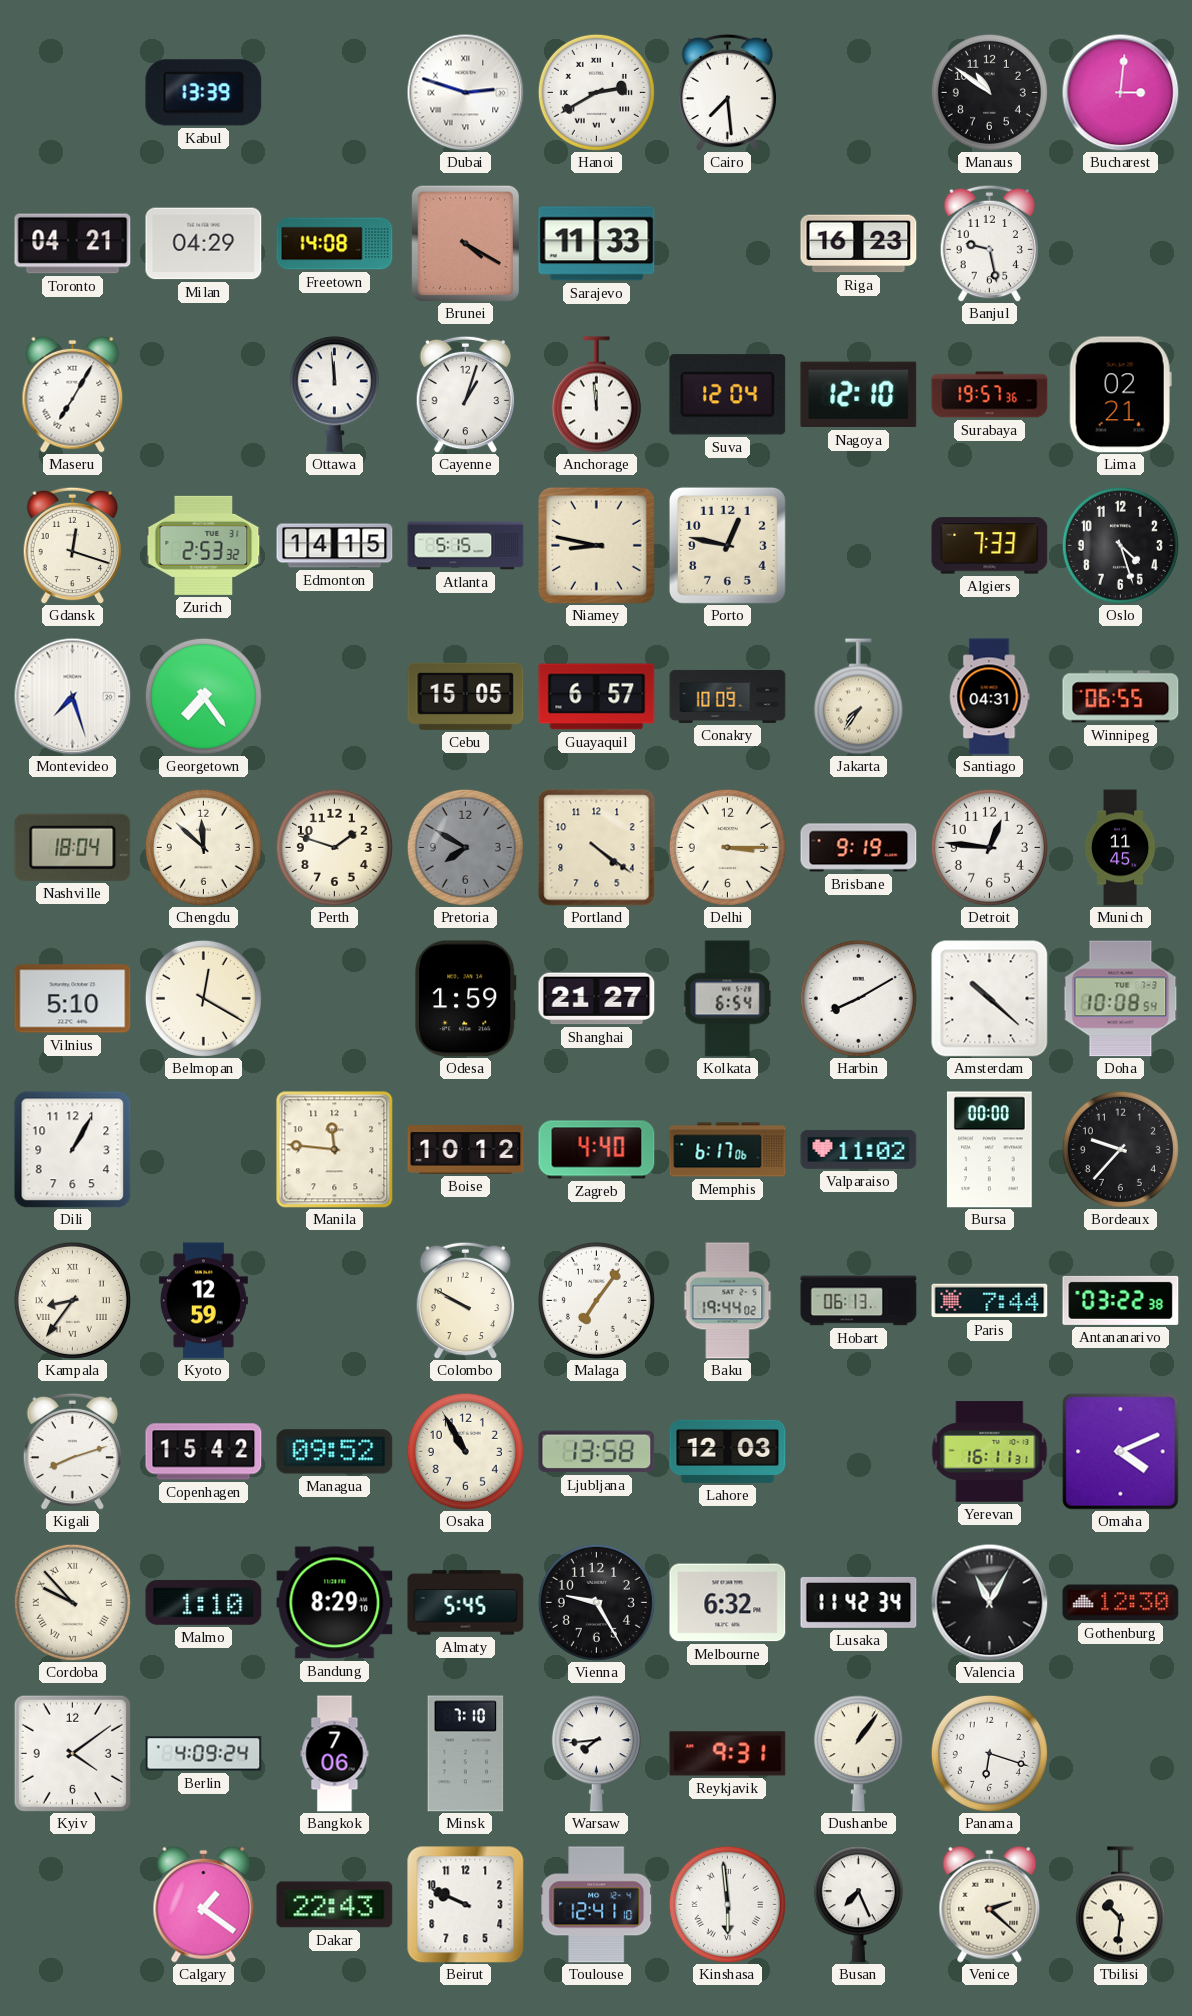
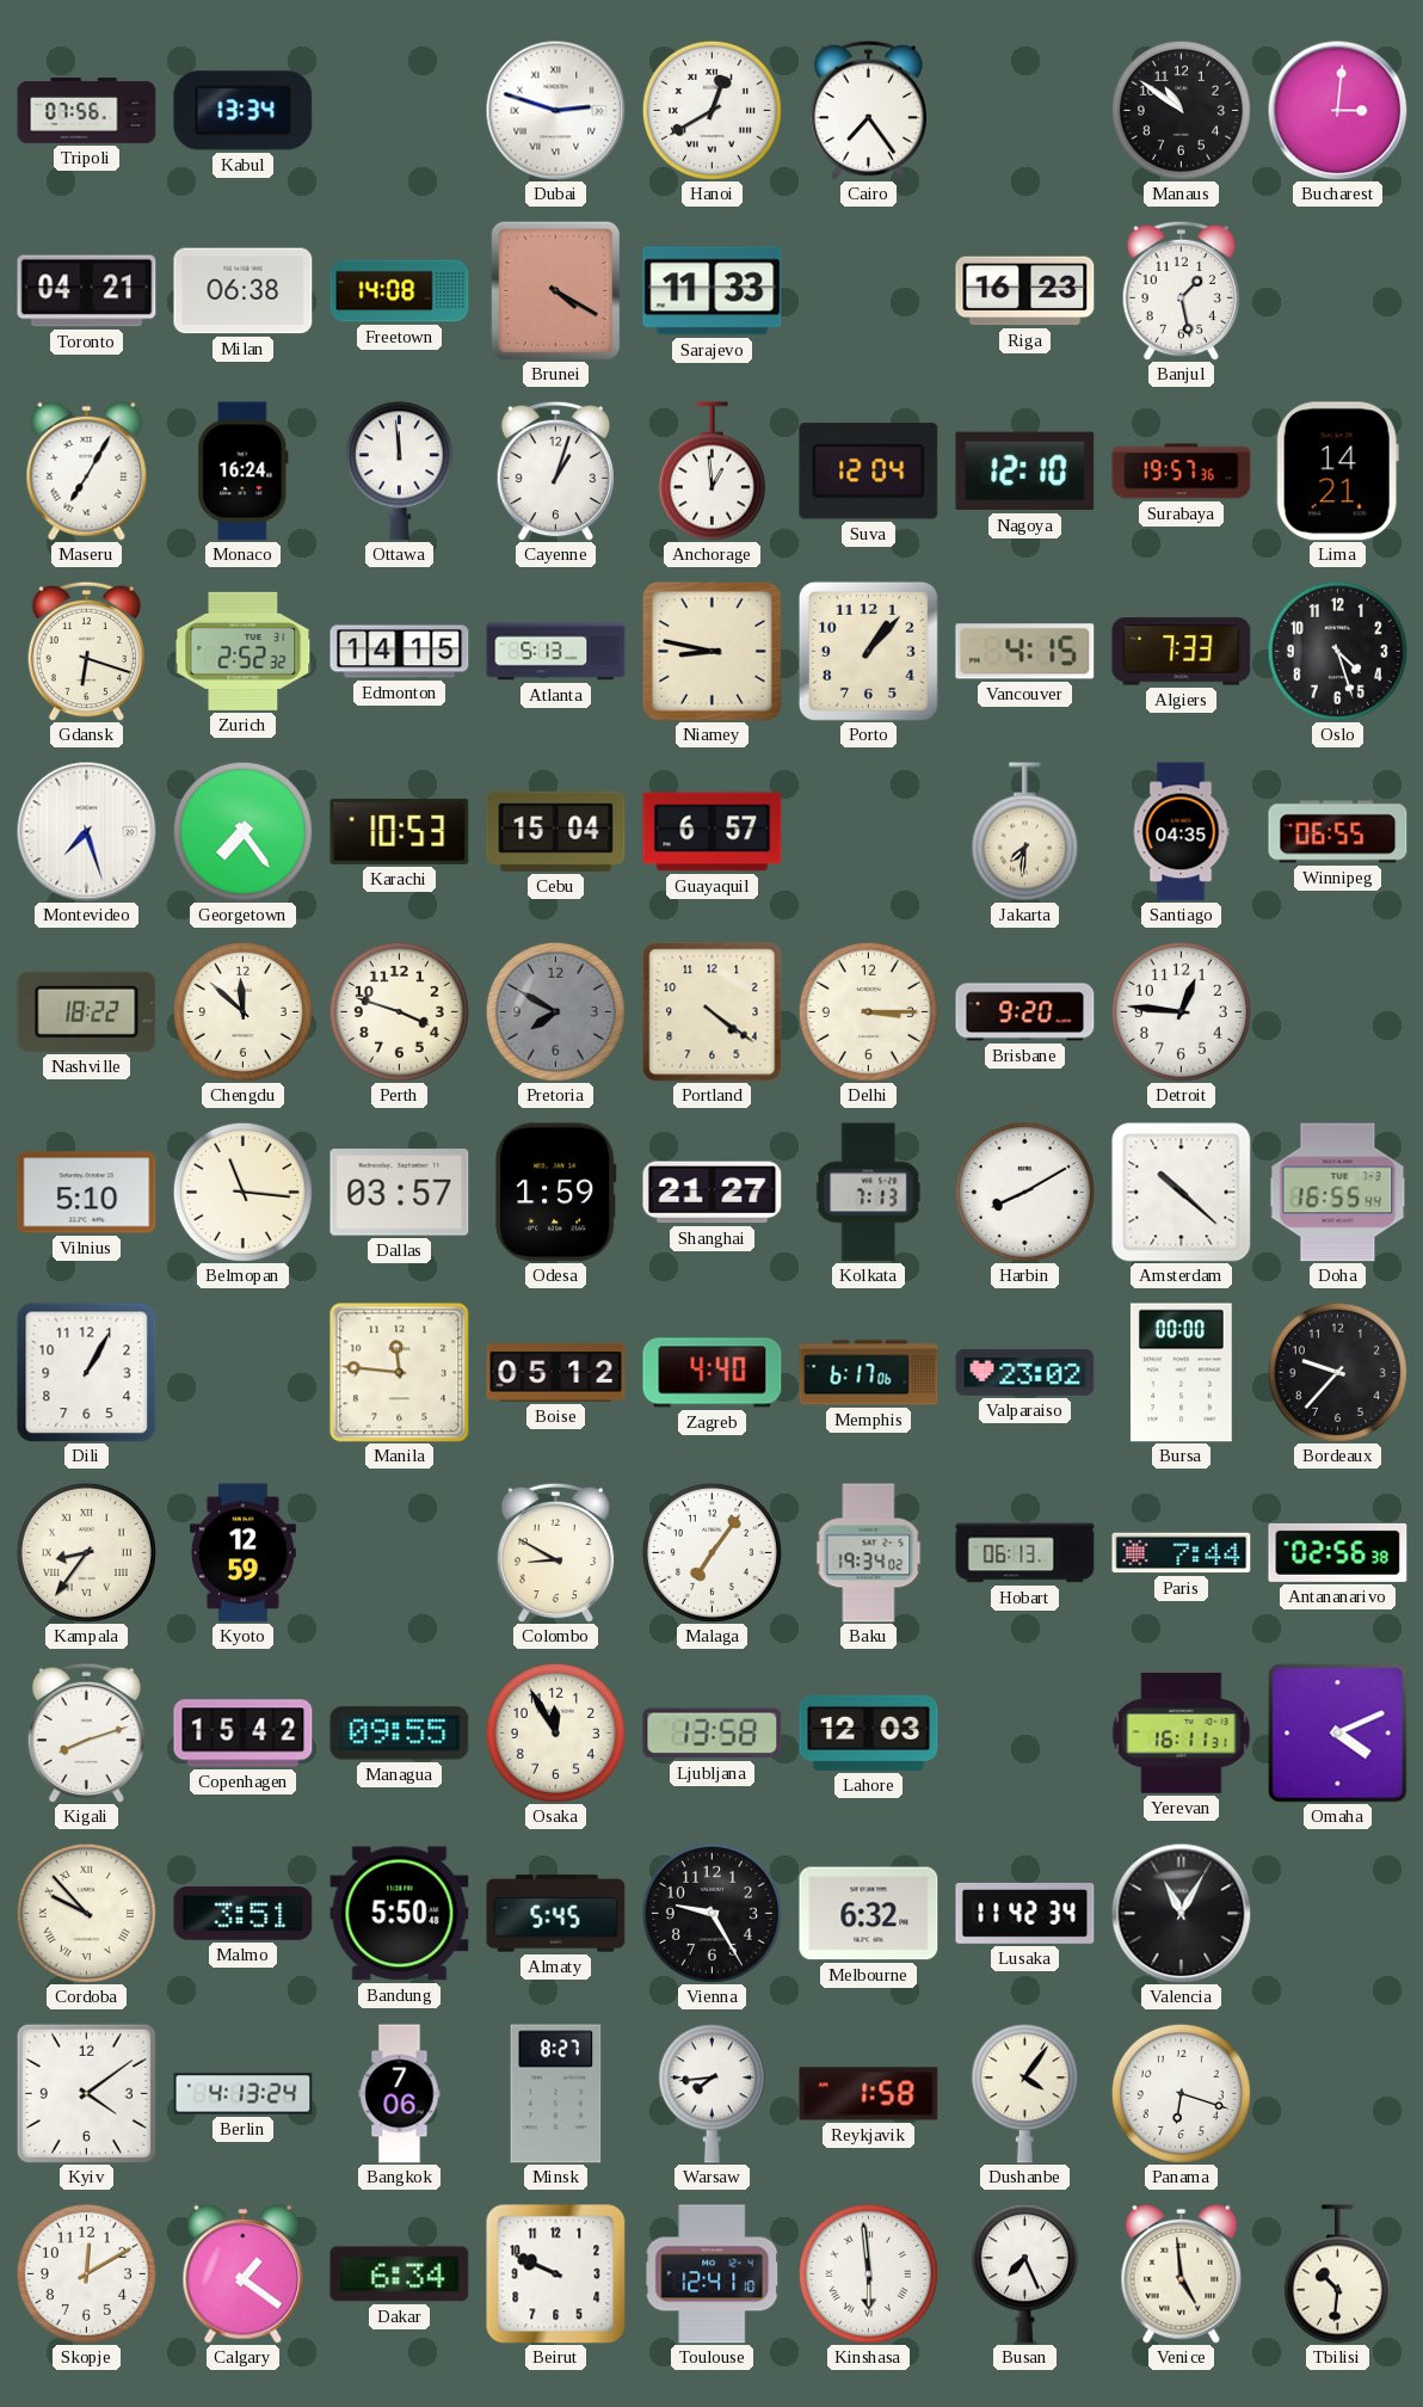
Tripoli: none -> 07:56
Kabul: 13:39 -> 13:34
Hanoi: 2:40 -> 12:40
Cairo: 7:29 -> 7:24
Milan: 04:29 -> 06:38
Banjul: 9:28 -> 1:28
Monaco: none -> 16:24
Anchorage: 11:59 -> 12:59
Lima: 02:21 -> 14:21
Gdansk: 12:18 -> 6:18
Zurich: 2:53 -> 2:52
Atlanta: 5:15 -> 5:13
Porto: 12:47 -> 1:07
Vancouver: none -> 4:15
Karachi: none -> 10:53
Cebu: 15:05 -> 15:04
Conakry: 10:09 -> none
Jakarta: 7:36 -> 7:31
Santiago: 04:31 -> 04:35
Nashville: 18:04 -> 18:22
Perth: 1:48 -> 3:48
Brisbane: 9:19 -> 9:20
Munich: 11:45 -> none
Belmopan: 12:20 -> 11:16
Dallas: none -> 03:57
Kolkata: 6:54 -> 7:13
Doha: 10:08 -> 16:55
Boise: 10:12 -> 05:12
Valparaiso: 11:02 -> 23:02
Colombo: 9:50 -> 8:50
Baku: 19:44 -> 19:34
Antananarivo: 03:22 -> 02:56
Managua: 09:52 -> 09:55
Osaka: 10:55 -> 11:55
Malmo: 1:10 -> 3:51
Bandung: 8:29 -> 5:50
Gothenburg: 12:30 -> none
Berlin: 4:09 -> 4:13
Minsk: 7:10 -> 8:27
Reykjavik: 9:31 -> 1:58
Dushanbe: 1:06 -> 4:06
Skopje: none -> 12:10
Dakar: 22:43 -> 6:34
Venice: 2:22 -> 4:59
